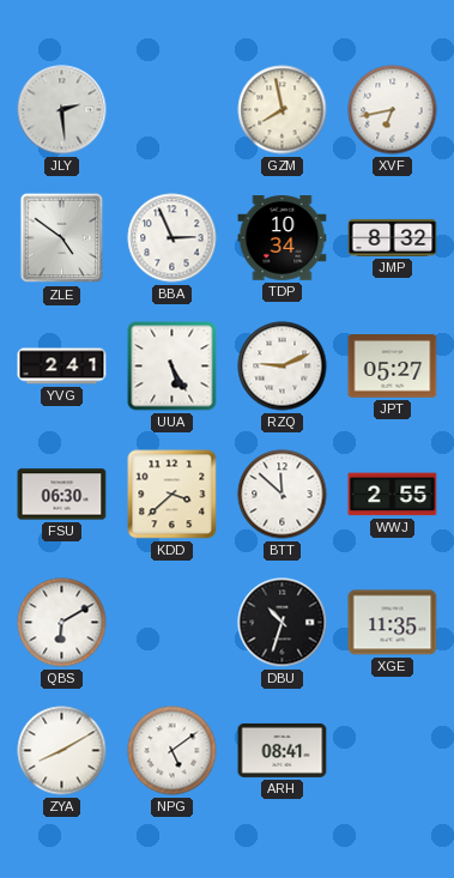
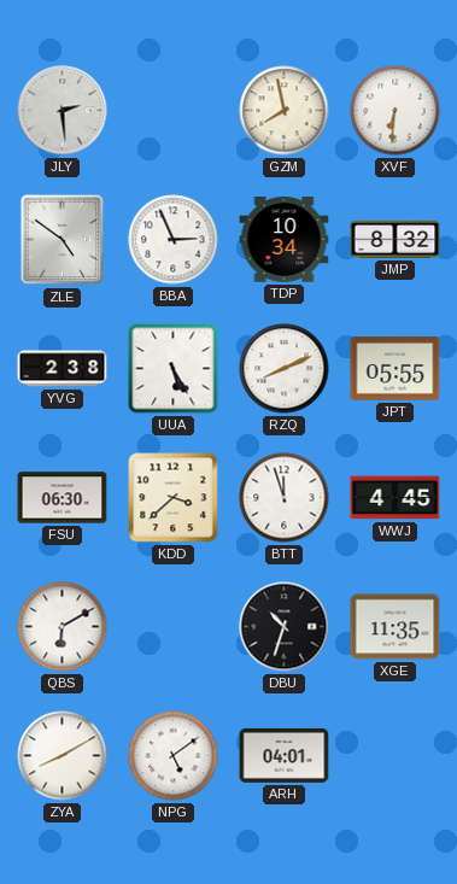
XVF: 6:43 -> 6:31
YVG: 2:41 -> 2:38
RZQ: 9:11 -> 8:11
JPT: 05:27 -> 05:55
BTT: 11:52 -> 11:57
WWJ: 2:55 -> 4:45
ARH: 08:41 -> 04:01
